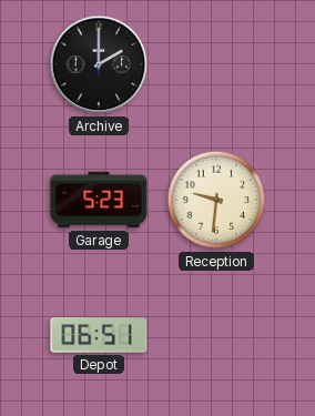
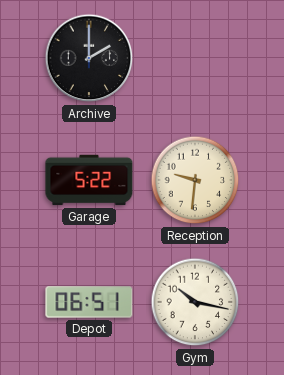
Garage: 5:23 -> 5:22
Gym: none -> 10:17
